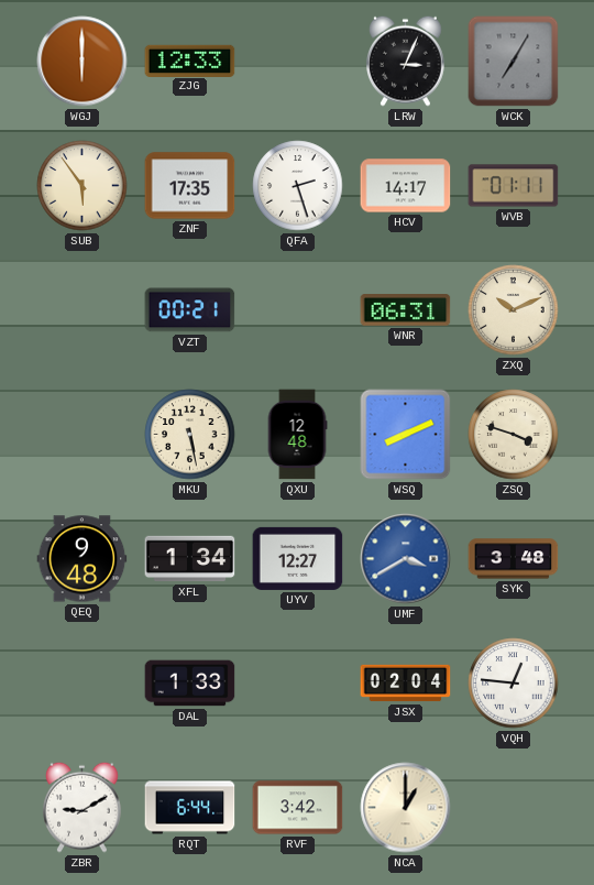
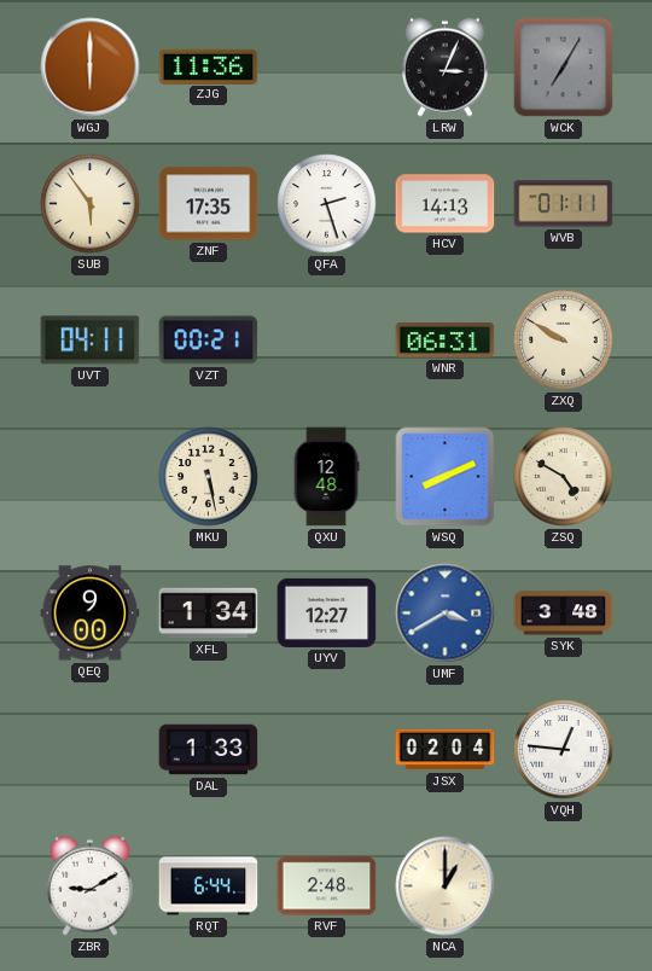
ZJG: 12:33 -> 11:36
HCV: 14:17 -> 14:13
UVT: none -> 04:11
ZXQ: 10:11 -> 9:50
ZSQ: 3:48 -> 4:50
QEQ: 9:48 -> 9:00
RVF: 3:42 -> 2:48
